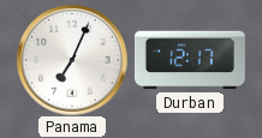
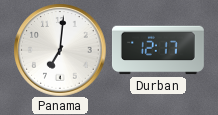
Panama: 7:04 -> 7:01
